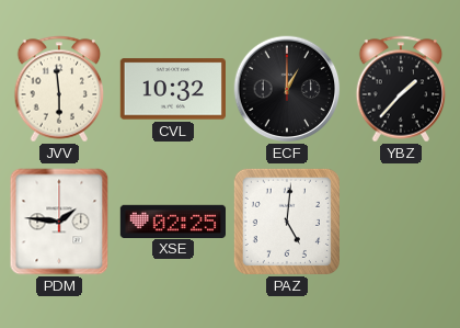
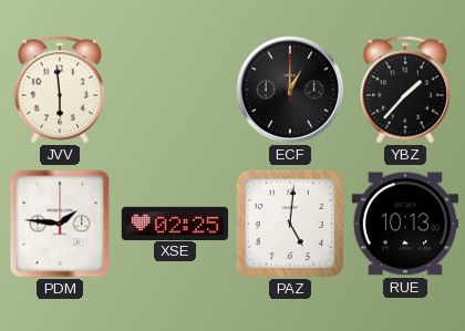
CVL: 10:32 -> none
RUE: none -> 10:13
